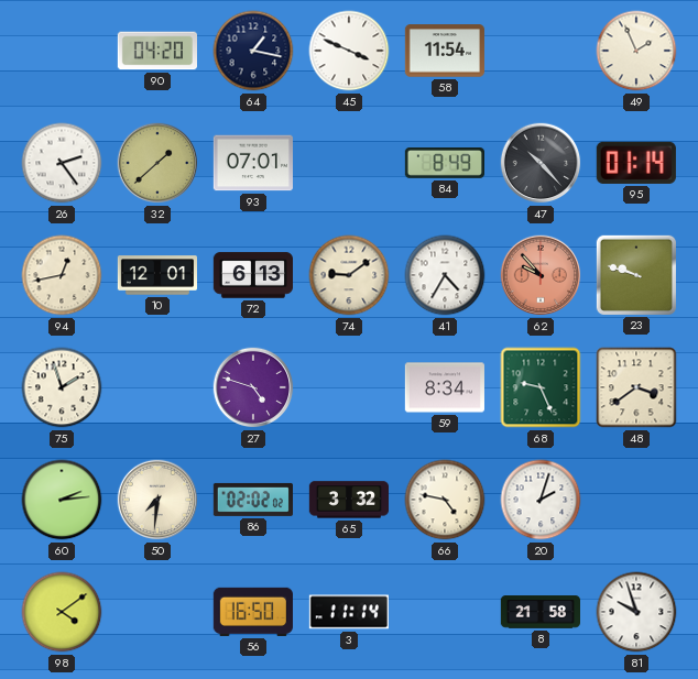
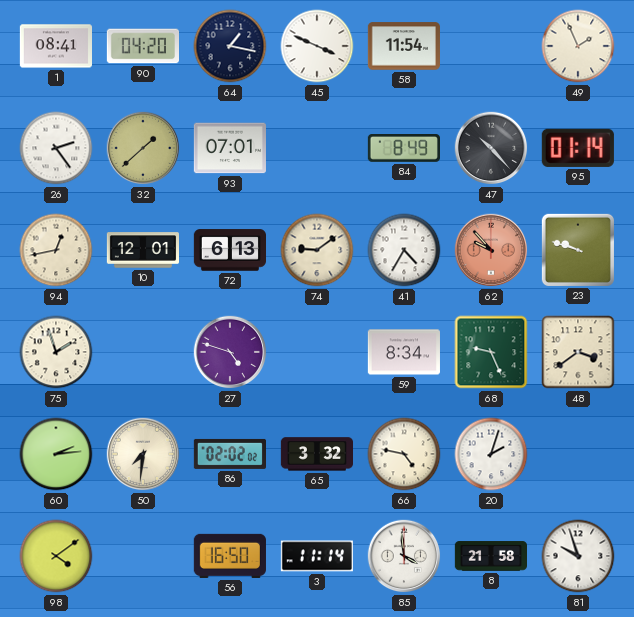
1: none -> 08:41
85: none -> 3:59
